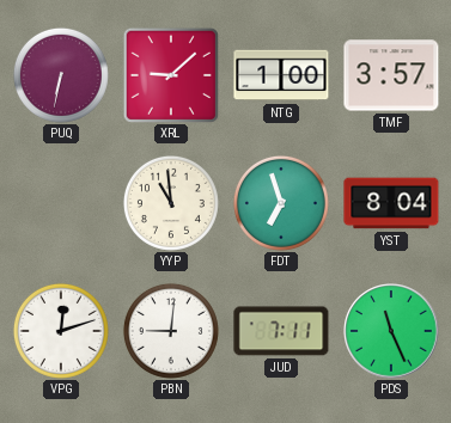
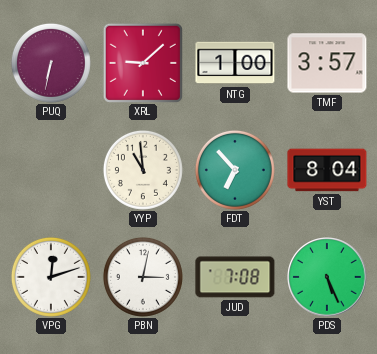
FDT: 6:57 -> 6:53
PBN: 9:01 -> 3:02
JUD: 7:11 -> 7:08
PDS: 11:26 -> 5:26
